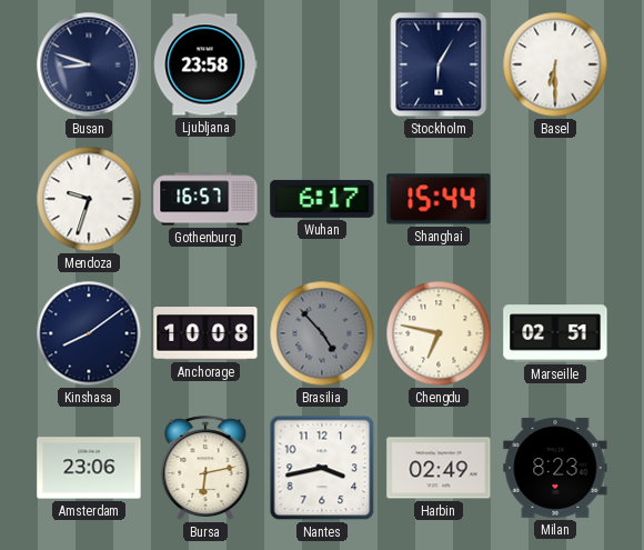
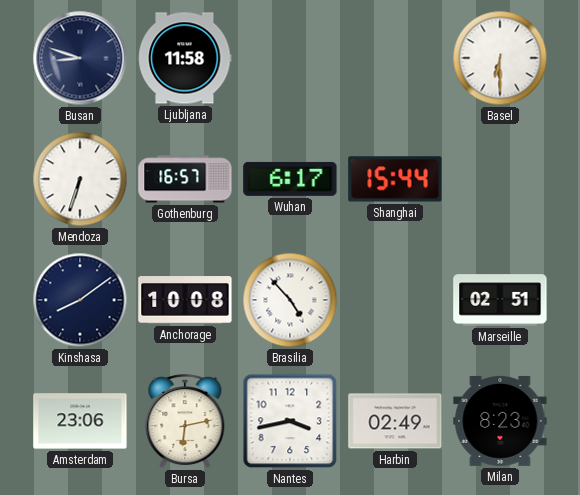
Ljubljana: 23:58 -> 11:58
Stockholm: 6:05 -> none
Mendoza: 9:33 -> 6:33
Brasilia dial: grey -> white
Chengdu: 6:47 -> none
